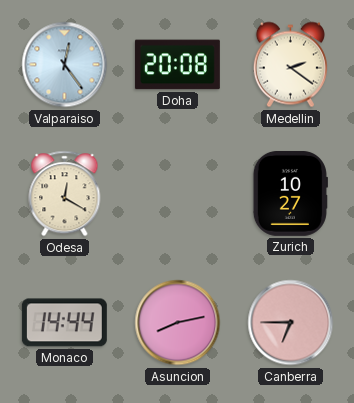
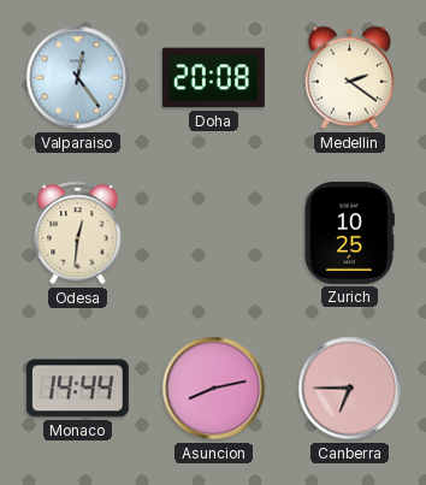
Odesa: 12:20 -> 12:31
Zurich: 10:27 -> 10:25
